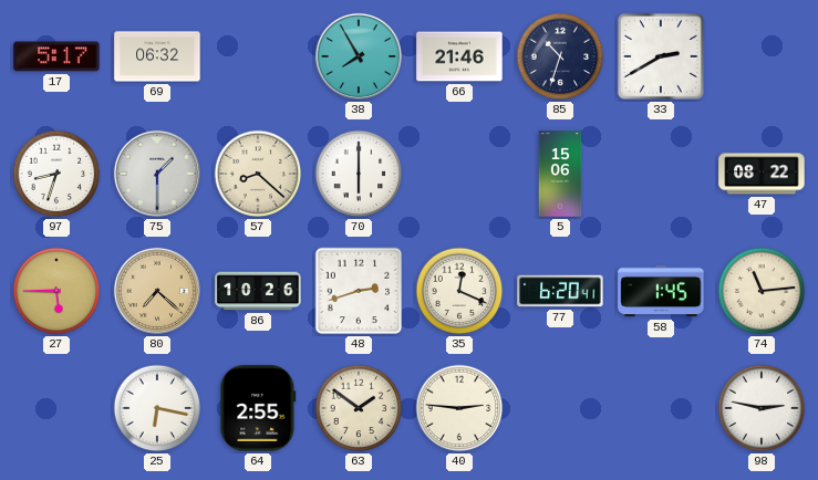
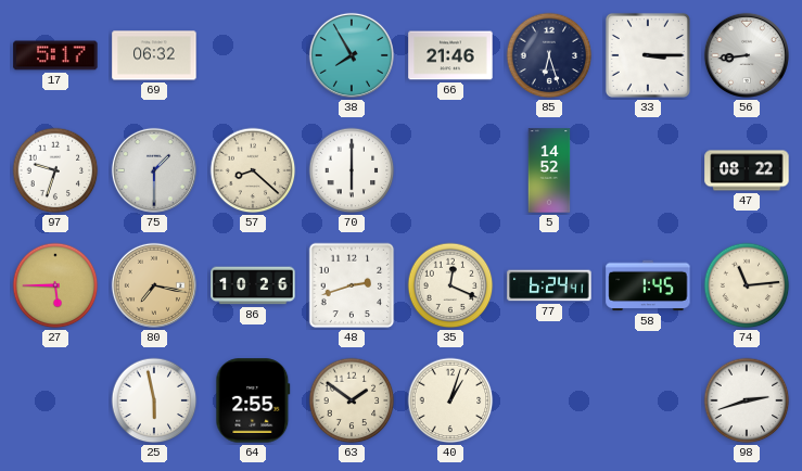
85: 10:33 -> 6:27
33: 2:40 -> 3:15
56: none -> 8:44
97: 8:33 -> 9:33
5: 15:06 -> 14:52
80: 7:22 -> 7:17
77: 6:20 -> 6:24
25: 6:17 -> 5:58
40: 2:46 -> 1:03
98: 2:47 -> 2:42
